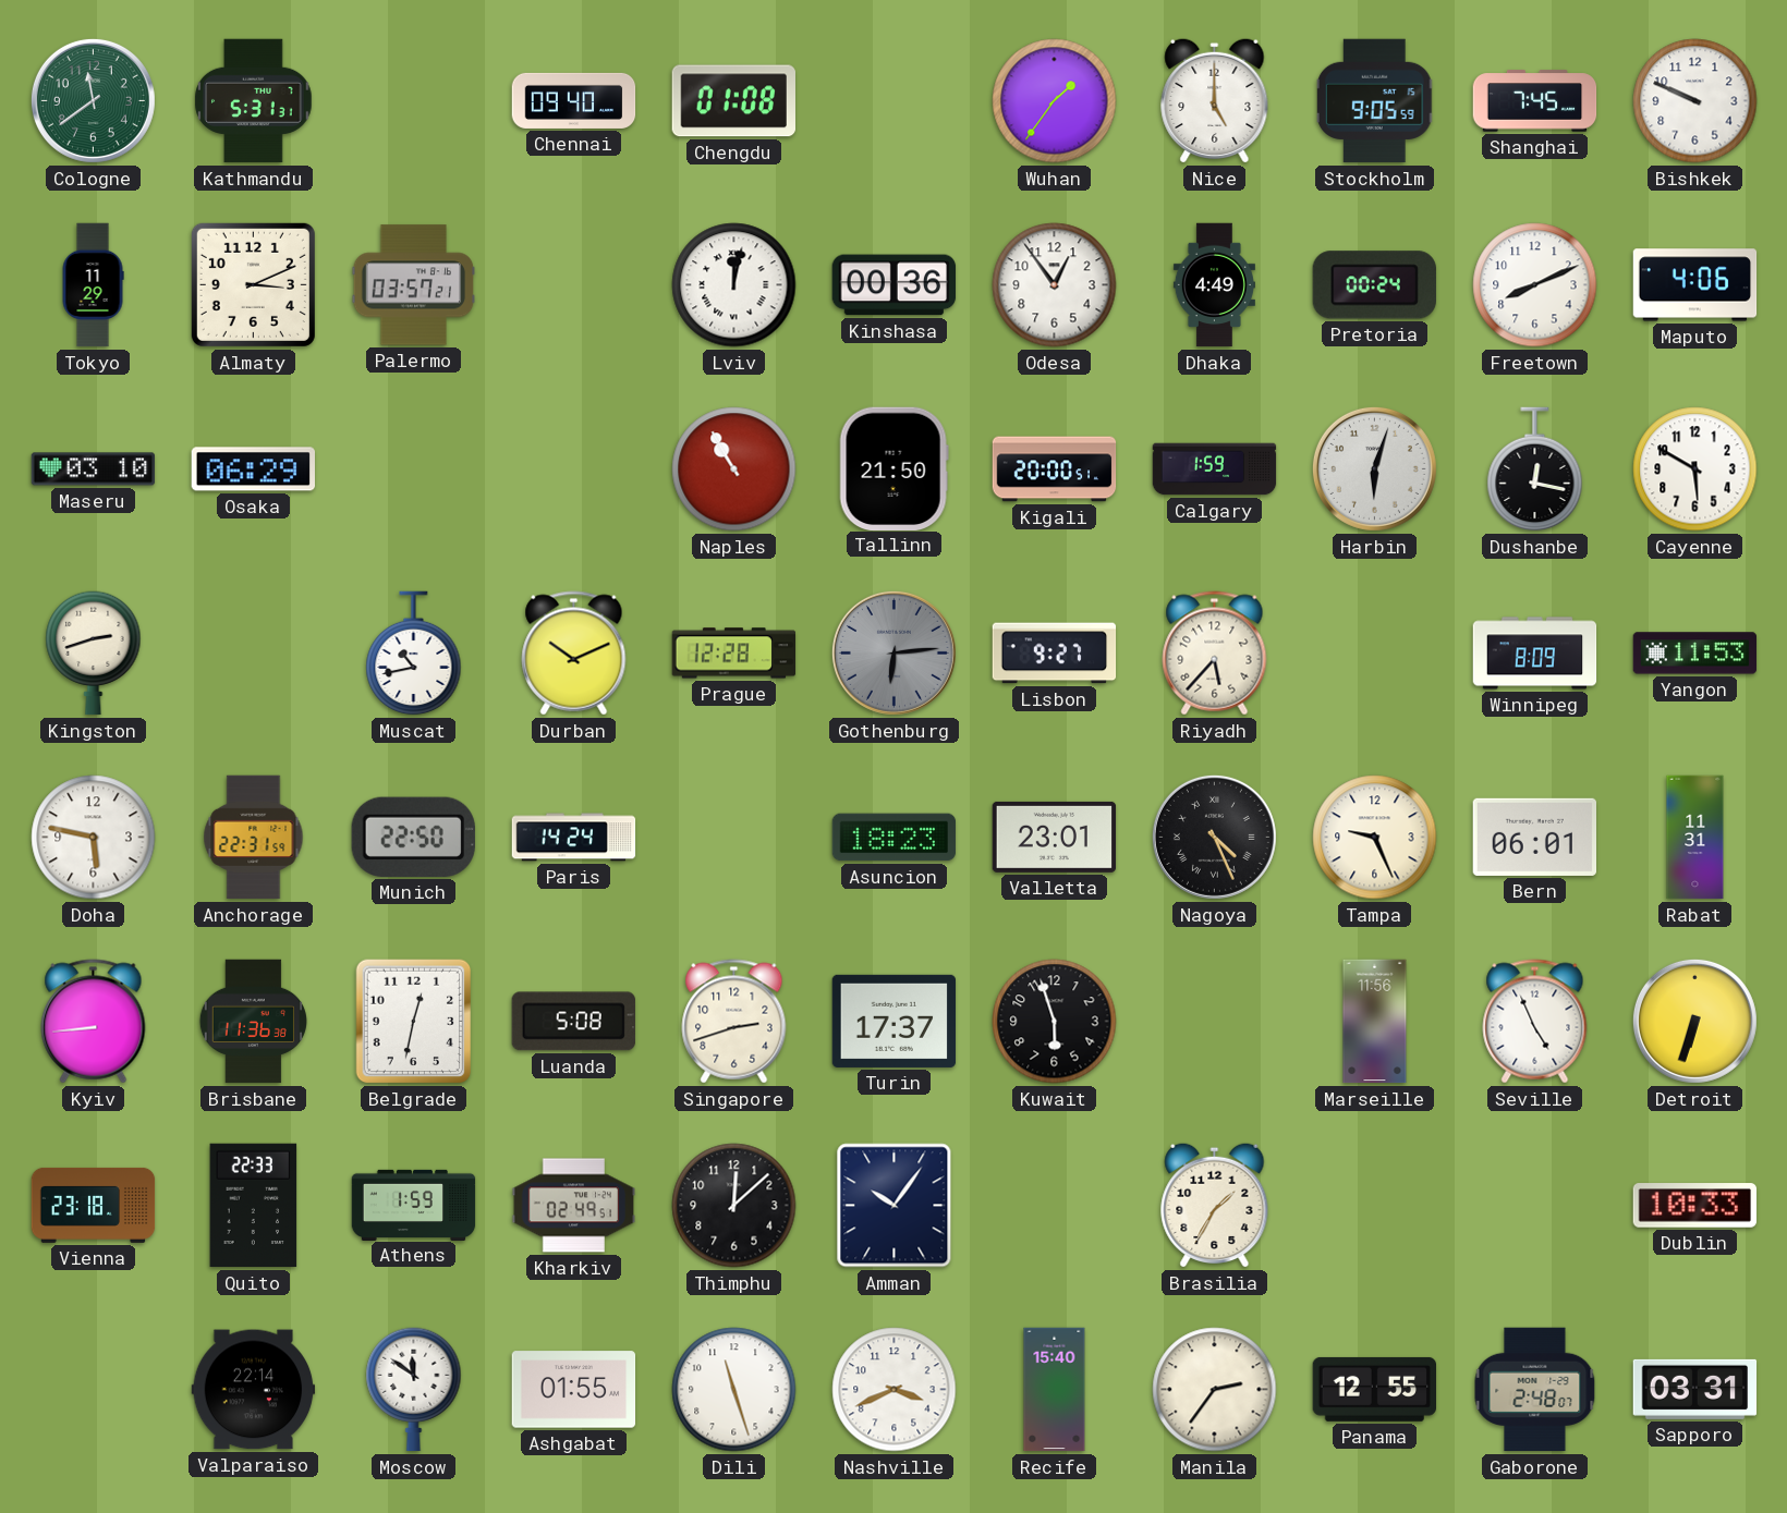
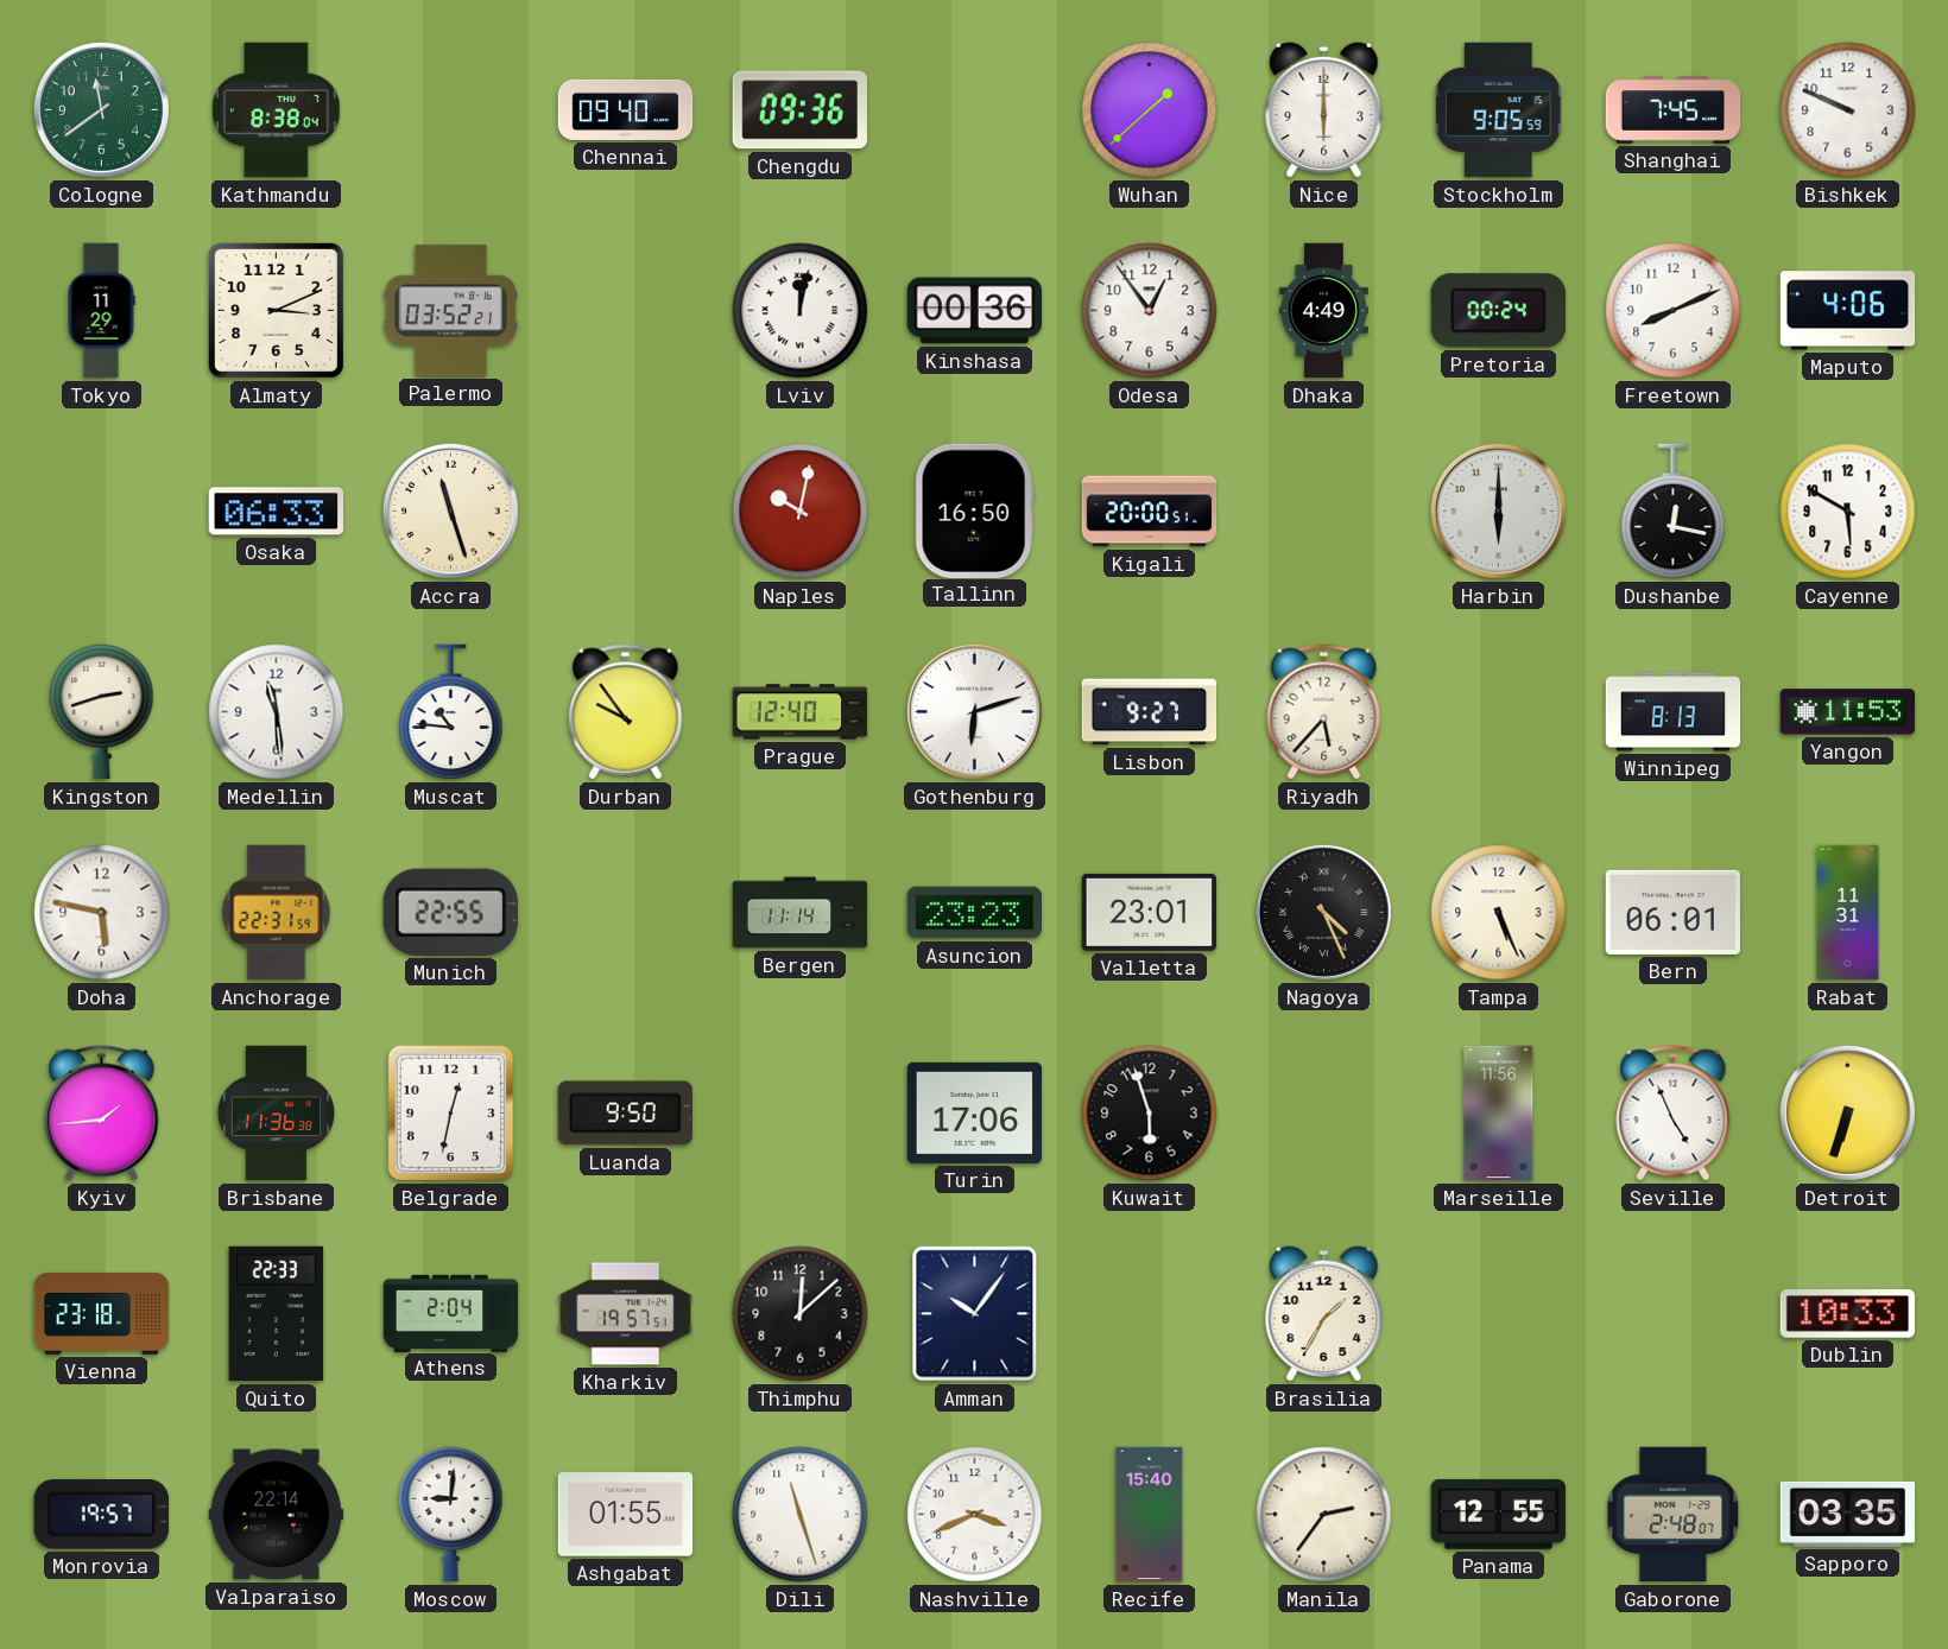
Kathmandu: 5:31 -> 8:38
Chengdu: 01:08 -> 09:36
Wuhan: 1:36 -> 1:38
Nice: 5:00 -> 6:00
Palermo: 03:57 -> 03:52
Maseru: 03:10 -> none
Osaka: 06:29 -> 06:33
Accra: none -> 11:27
Naples: 10:55 -> 10:02
Tallinn: 21:50 -> 16:50
Calgary: 1:59 -> none
Harbin: 6:03 -> 6:00
Medellin: none -> 11:29
Muscat: 10:43 -> 10:46
Durban: 10:11 -> 9:54
Prague: 12:28 -> 12:40
Gothenburg: 6:14 -> 6:12
Gothenburg dial: grey -> white
Winnipeg: 8:09 -> 8:13
Munich: 22:50 -> 22:55
Paris: 14:24 -> none
Bergen: none -> 11:14
Asuncion: 18:23 -> 23:23
Tampa: 9:26 -> 5:26
Kyiv: 8:44 -> 1:44
Luanda: 5:08 -> 9:50
Singapore: 2:42 -> none
Turin: 17:37 -> 17:06
Athens: 1:59 -> 2:04
Kharkiv: 02:49 -> 19:57
Monrovia: none -> 19:57
Moscow: 11:51 -> 9:01
Sapporo: 03:31 -> 03:35
